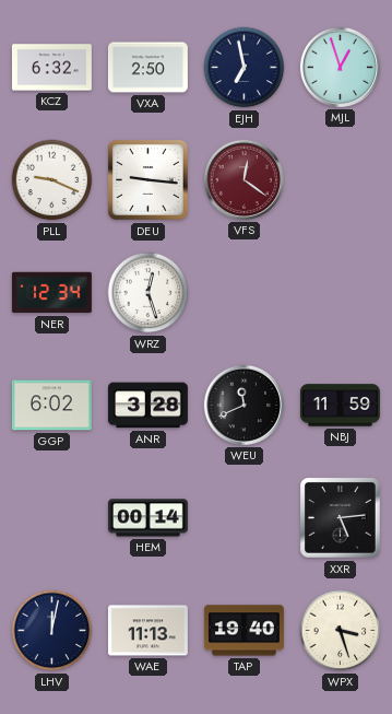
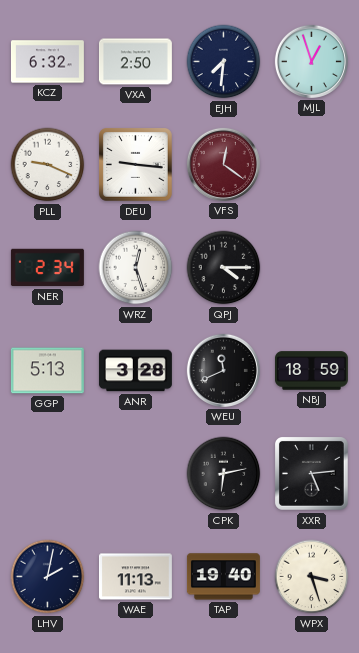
EJH: 6:58 -> 7:31
NER: 12:34 -> 2:34
QPJ: none -> 4:15
GGP: 6:02 -> 5:13
NBJ: 11:59 -> 18:59
HEM: 00:14 -> none
CPK: none -> 6:13
LHV: 12:02 -> 2:02
